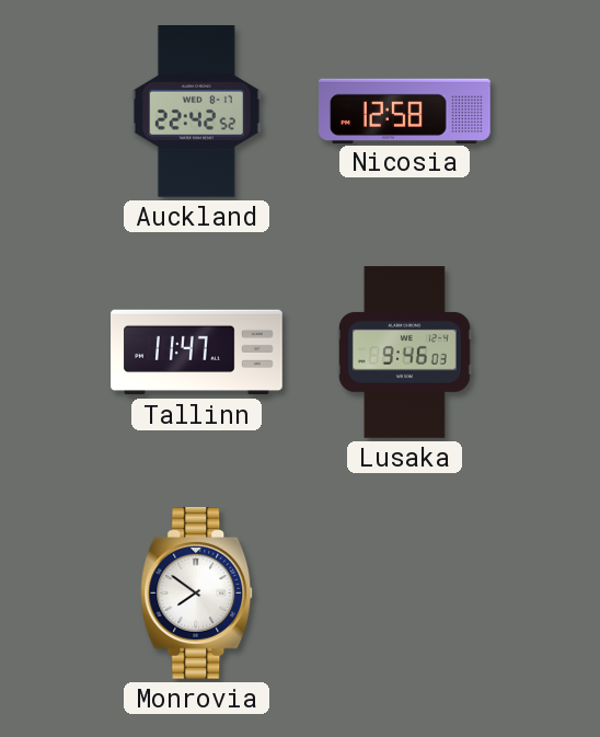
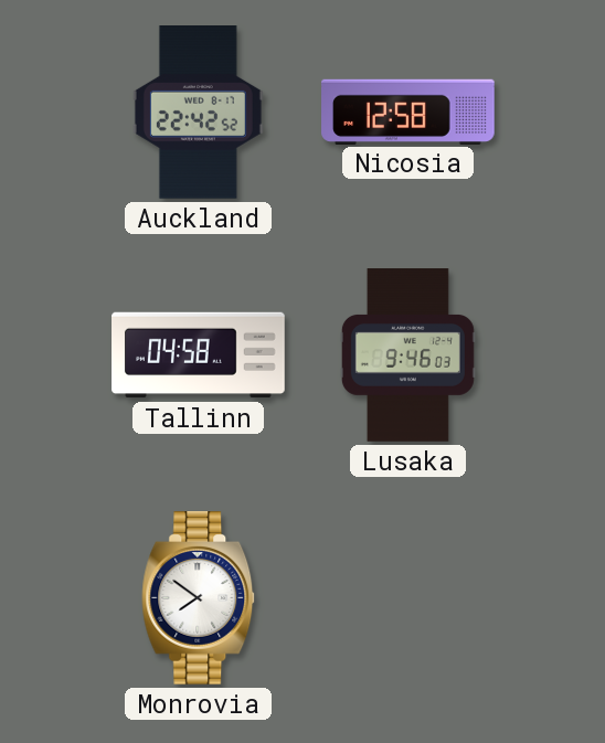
Tallinn: 11:47 -> 04:58
